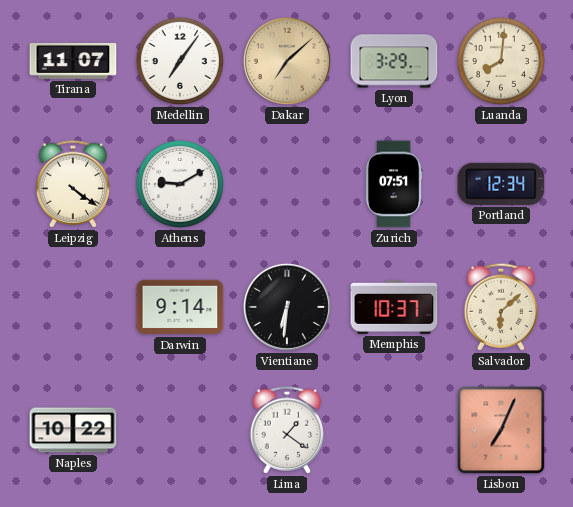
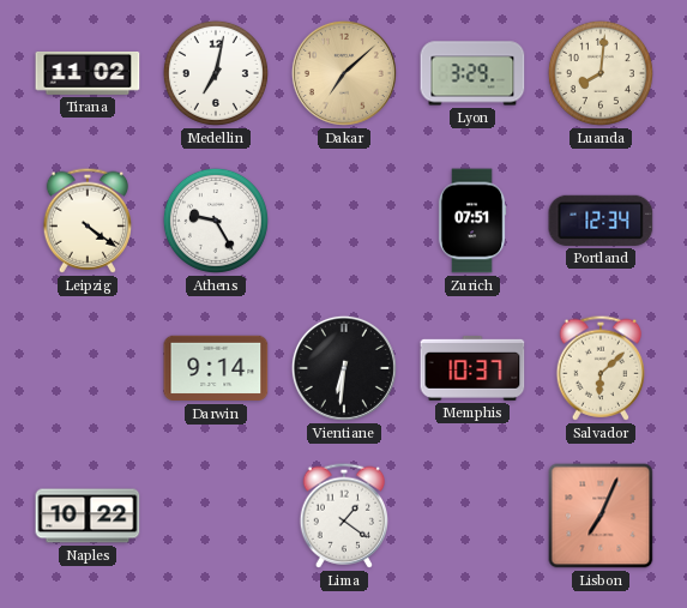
Tirana: 11:07 -> 11:02
Medellin: 7:06 -> 7:02
Athens: 9:10 -> 9:25
